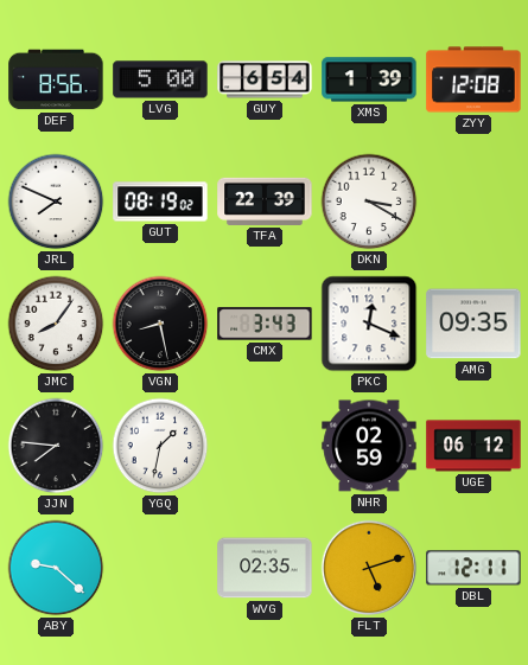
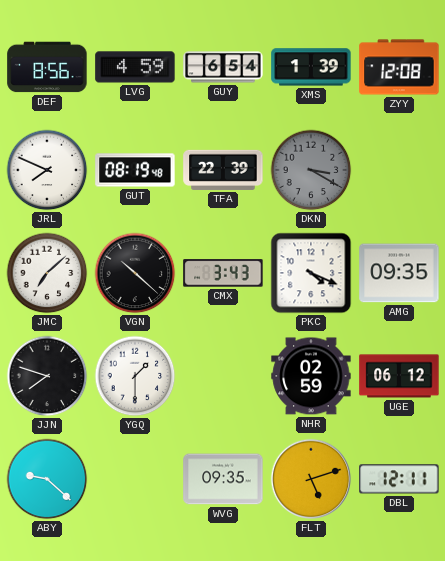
LVG: 5:00 -> 4:59
GUT: 08:19:02 -> 08:19:48
DKN dial: white -> grey
JMC: 8:06 -> 7:08
VGN: 8:28 -> 10:22
PKC: 12:19 -> 4:19
JJN: 7:46 -> 7:48
YGQ: 1:32 -> 1:30
WVG: 02:35 -> 09:35
